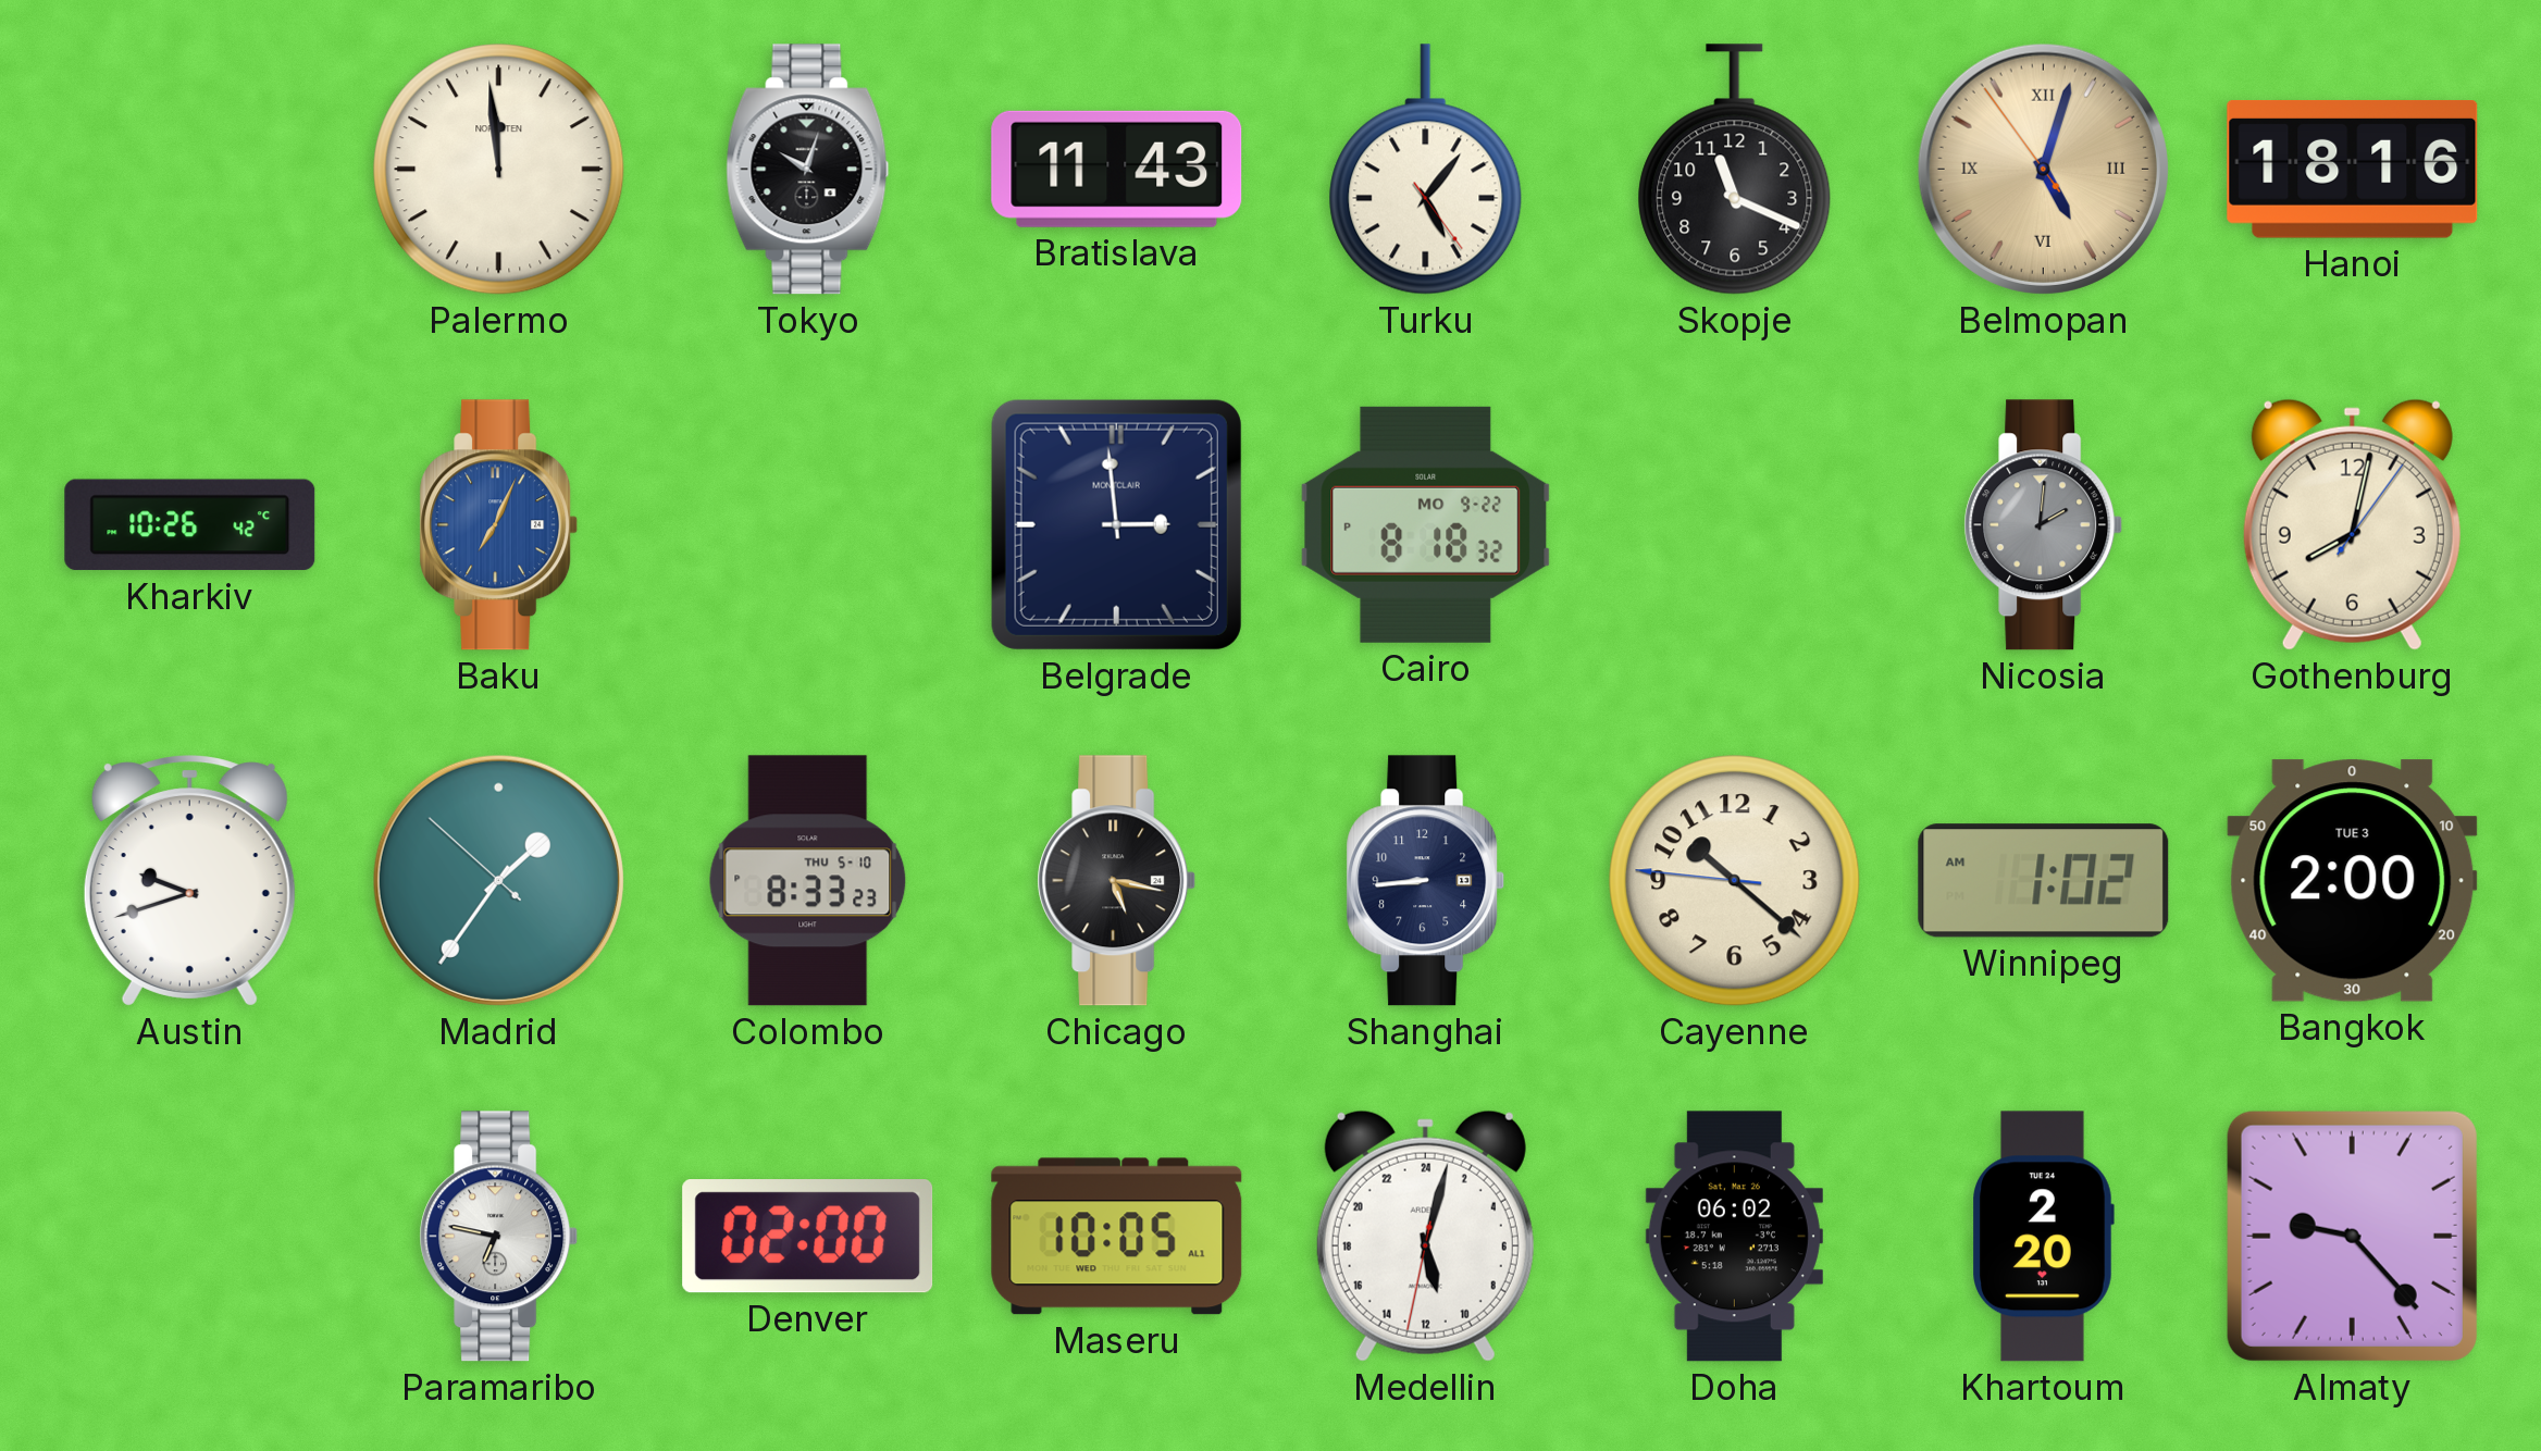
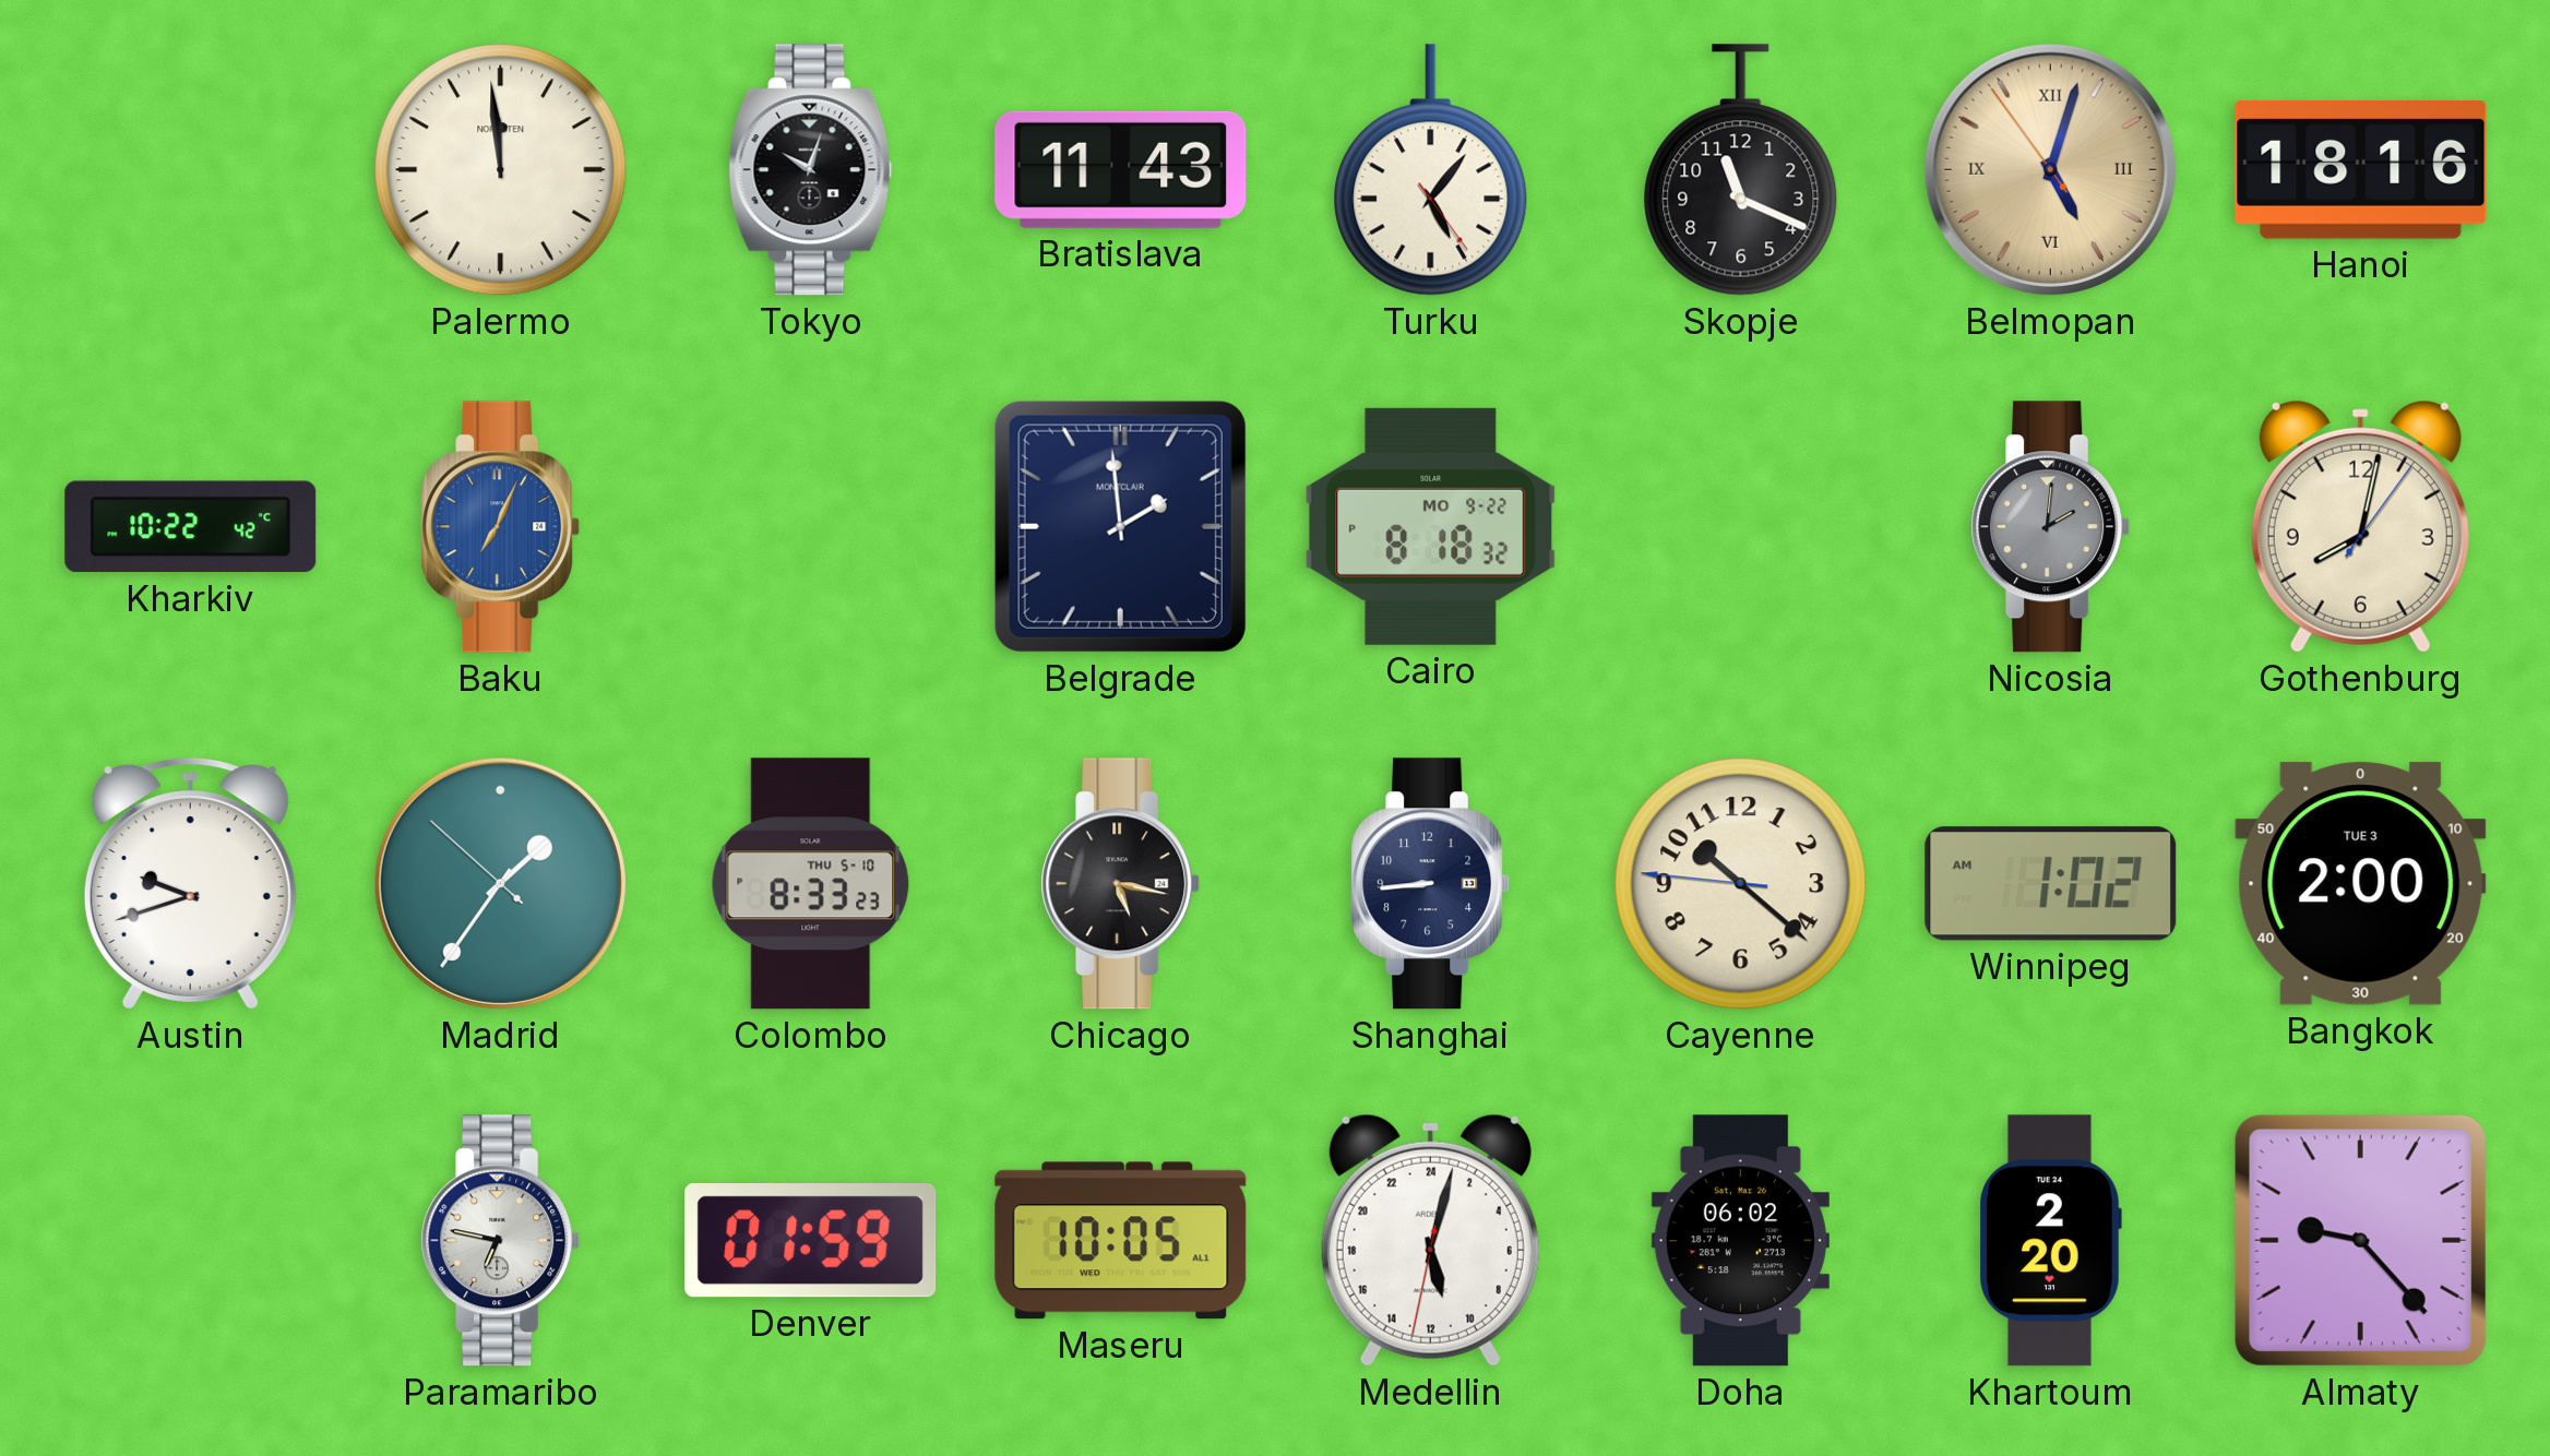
Kharkiv: 10:26 -> 10:22
Belgrade: 2:59 -> 1:59
Denver: 02:00 -> 01:59
